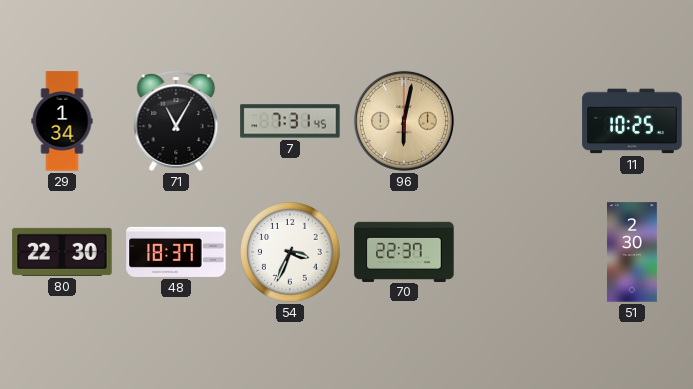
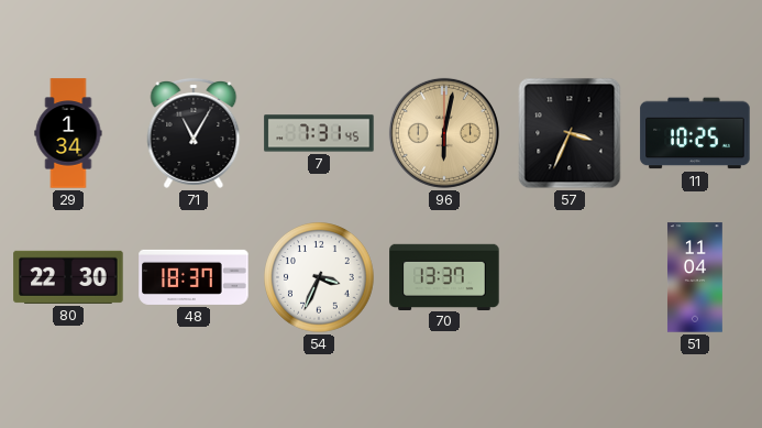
57: none -> 3:34
70: 22:37 -> 13:37
51: 2:30 -> 11:04
